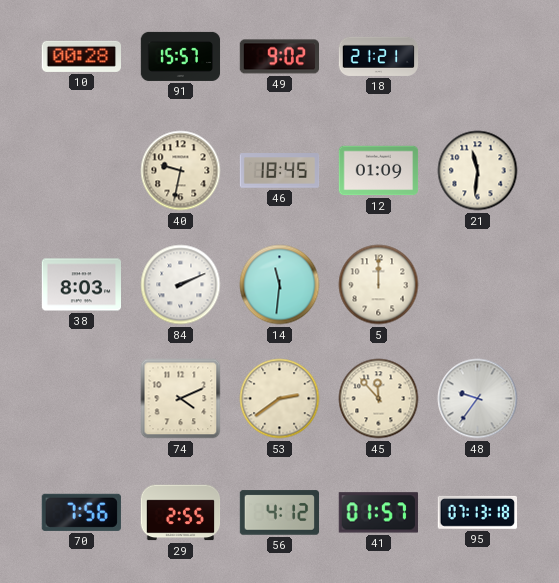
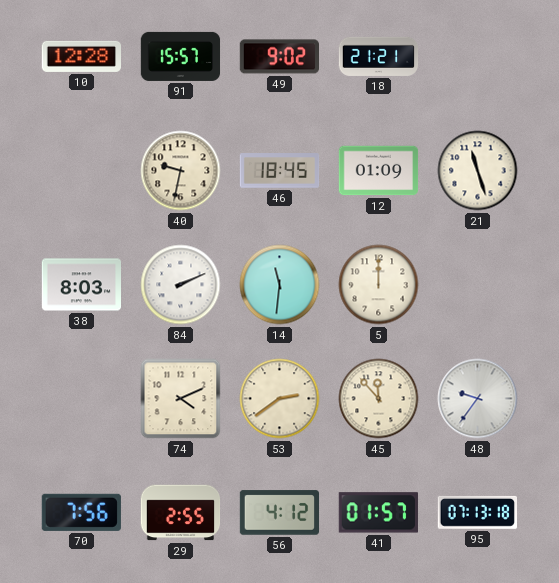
10: 00:28 -> 12:28
21: 11:31 -> 11:27
